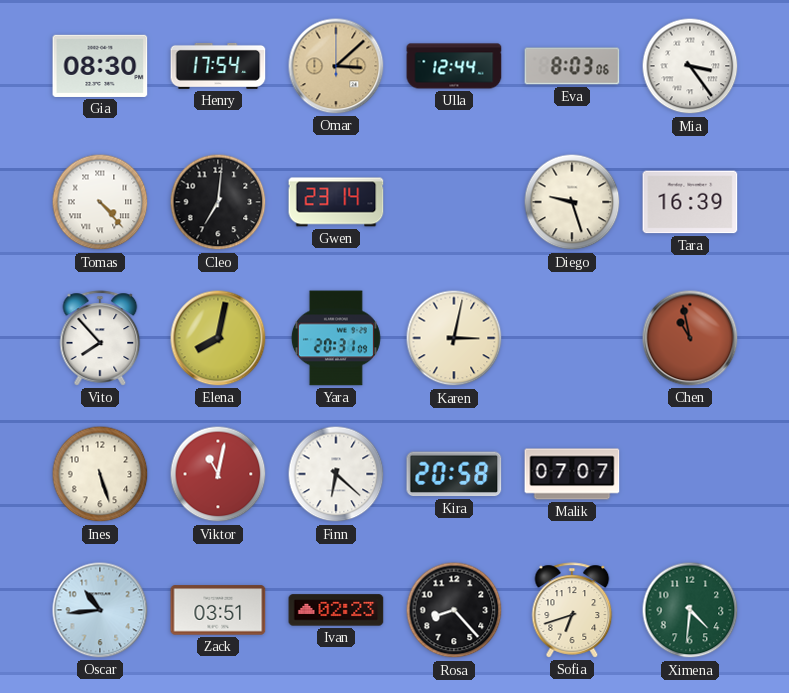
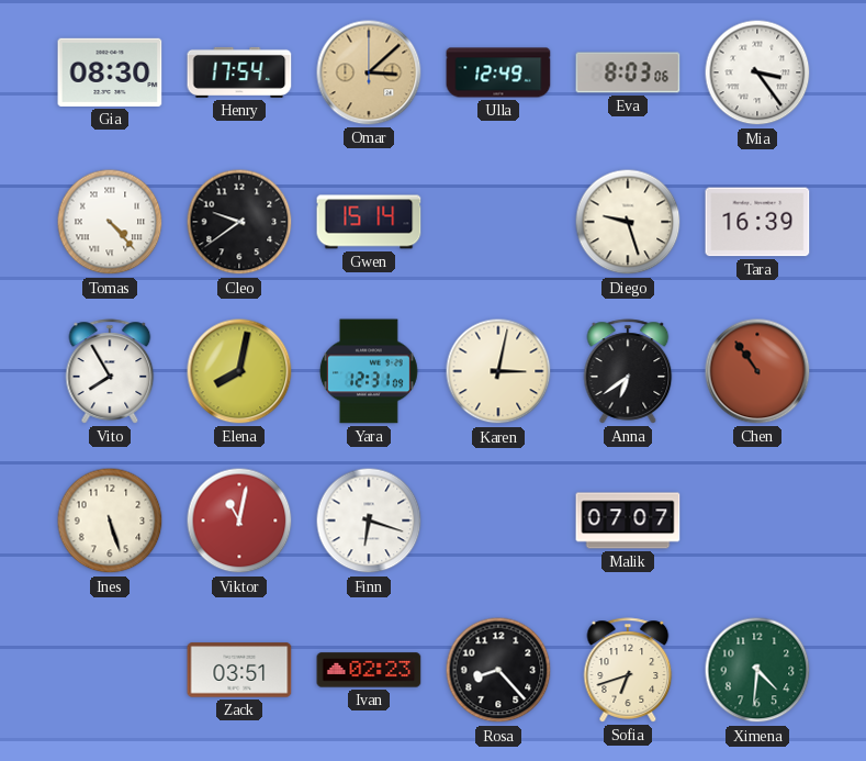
Ulla: 12:44 -> 12:49
Cleo: 7:01 -> 9:39
Gwen: 23:14 -> 15:14
Vito: 7:53 -> 7:55
Yara: 20:31 -> 12:31
Anna: none -> 6:39
Chen: 10:58 -> 10:54
Finn: 6:22 -> 6:18
Kira: 20:58 -> none
Oscar: 10:44 -> none
